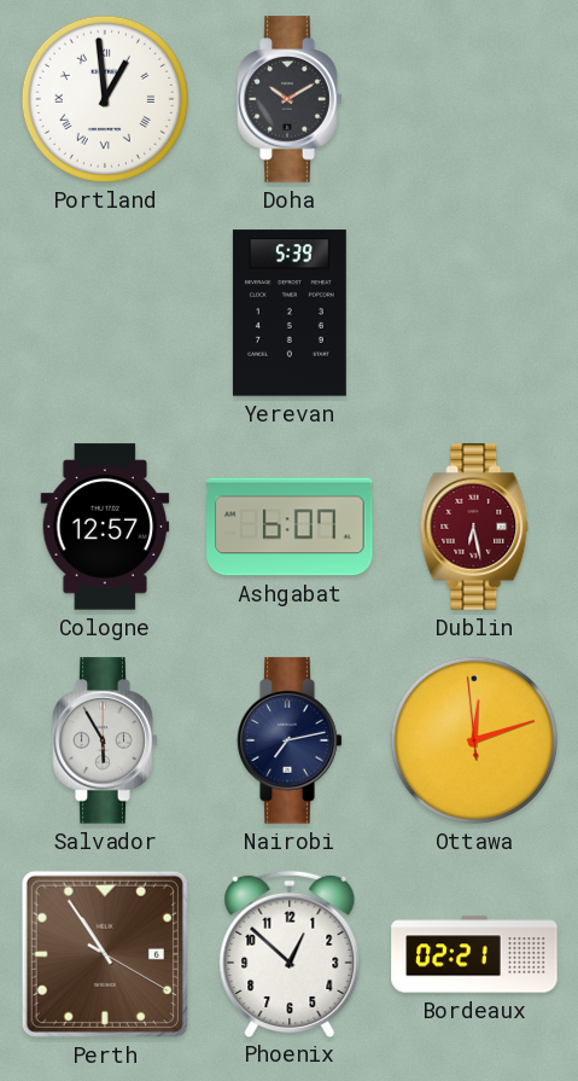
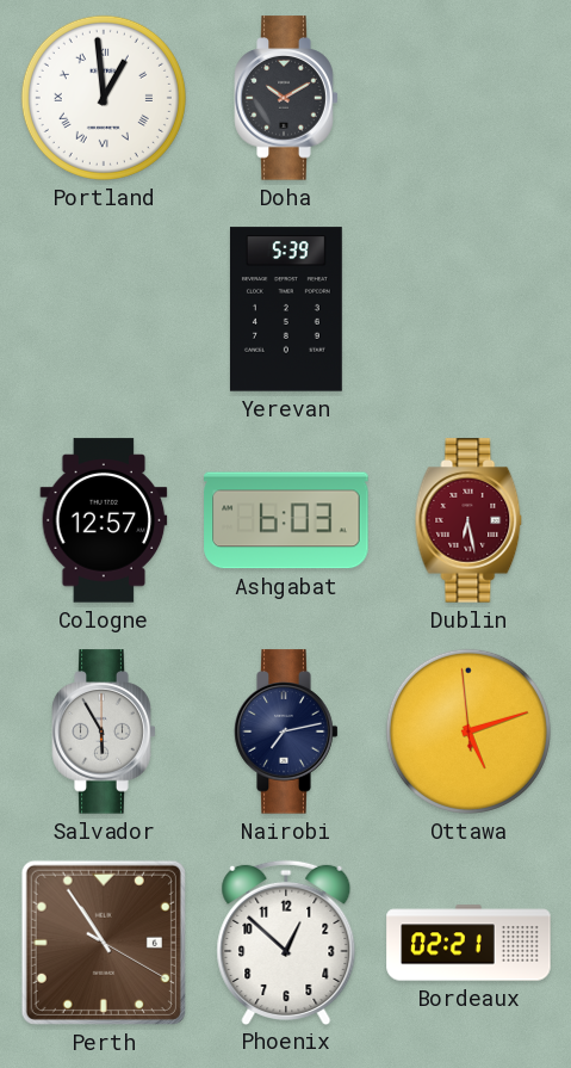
Ashgabat: 6:07 -> 6:03
Ottawa: 12:11 -> 5:11
